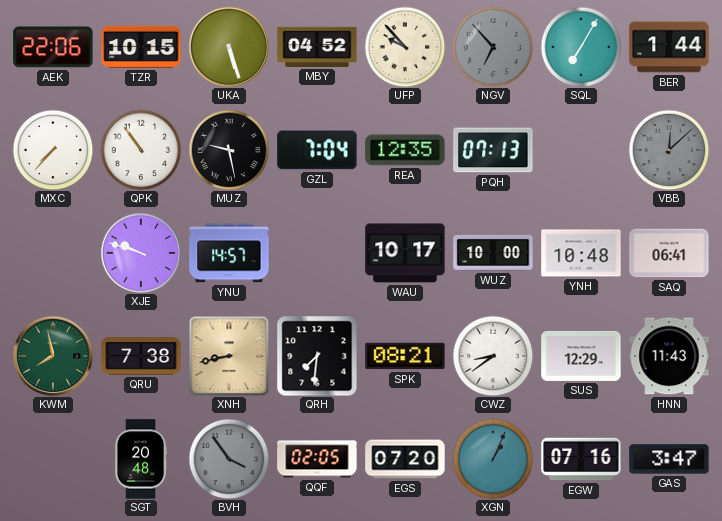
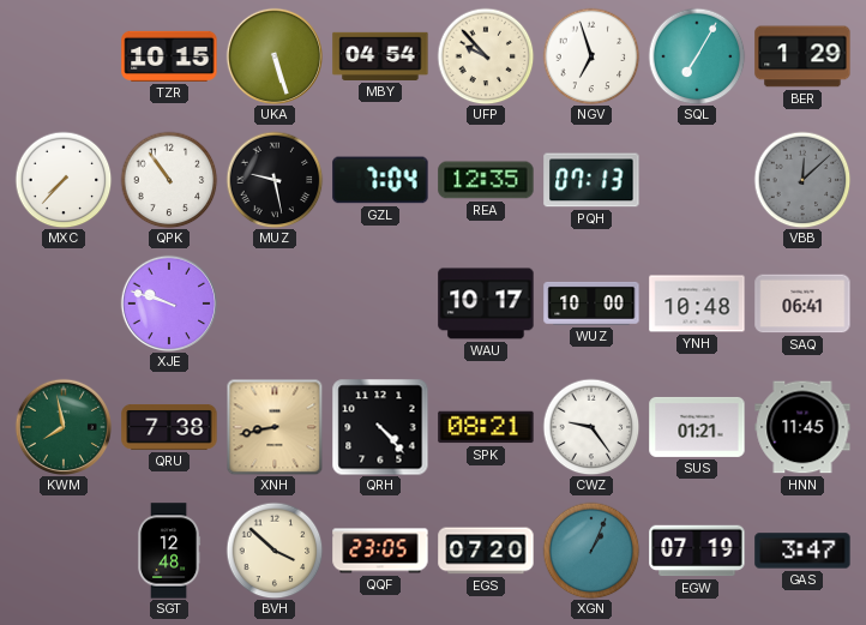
AEK: 22:06 -> none
MBY: 04:52 -> 04:54
NGV: 6:53 -> 6:57
NGV dial: grey -> white
BER: 1:44 -> 1:29
YNU: 14:57 -> none
QRH: 7:31 -> 4:23
CWZ: 8:39 -> 9:24
SUS: 12:29 -> 01:21
HNN: 11:43 -> 11:45
SGT: 20:48 -> 12:48
BVH: 3:54 -> 3:52
BVH dial: grey -> cream
QQF: 02:05 -> 23:05
EGW: 07:16 -> 07:19
